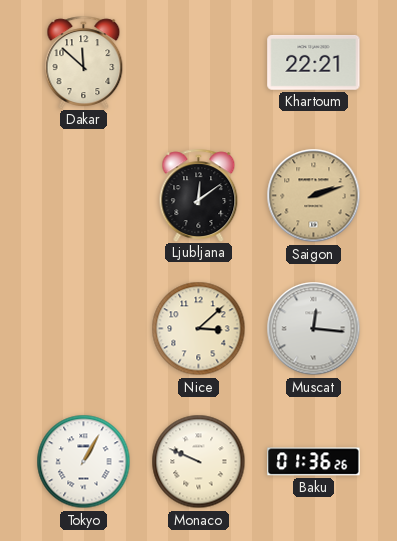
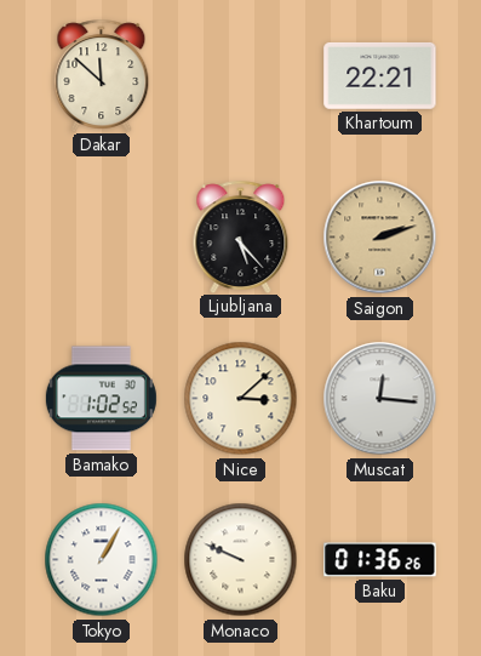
Ljubljana: 12:09 -> 5:23
Bamako: none -> 1:02
